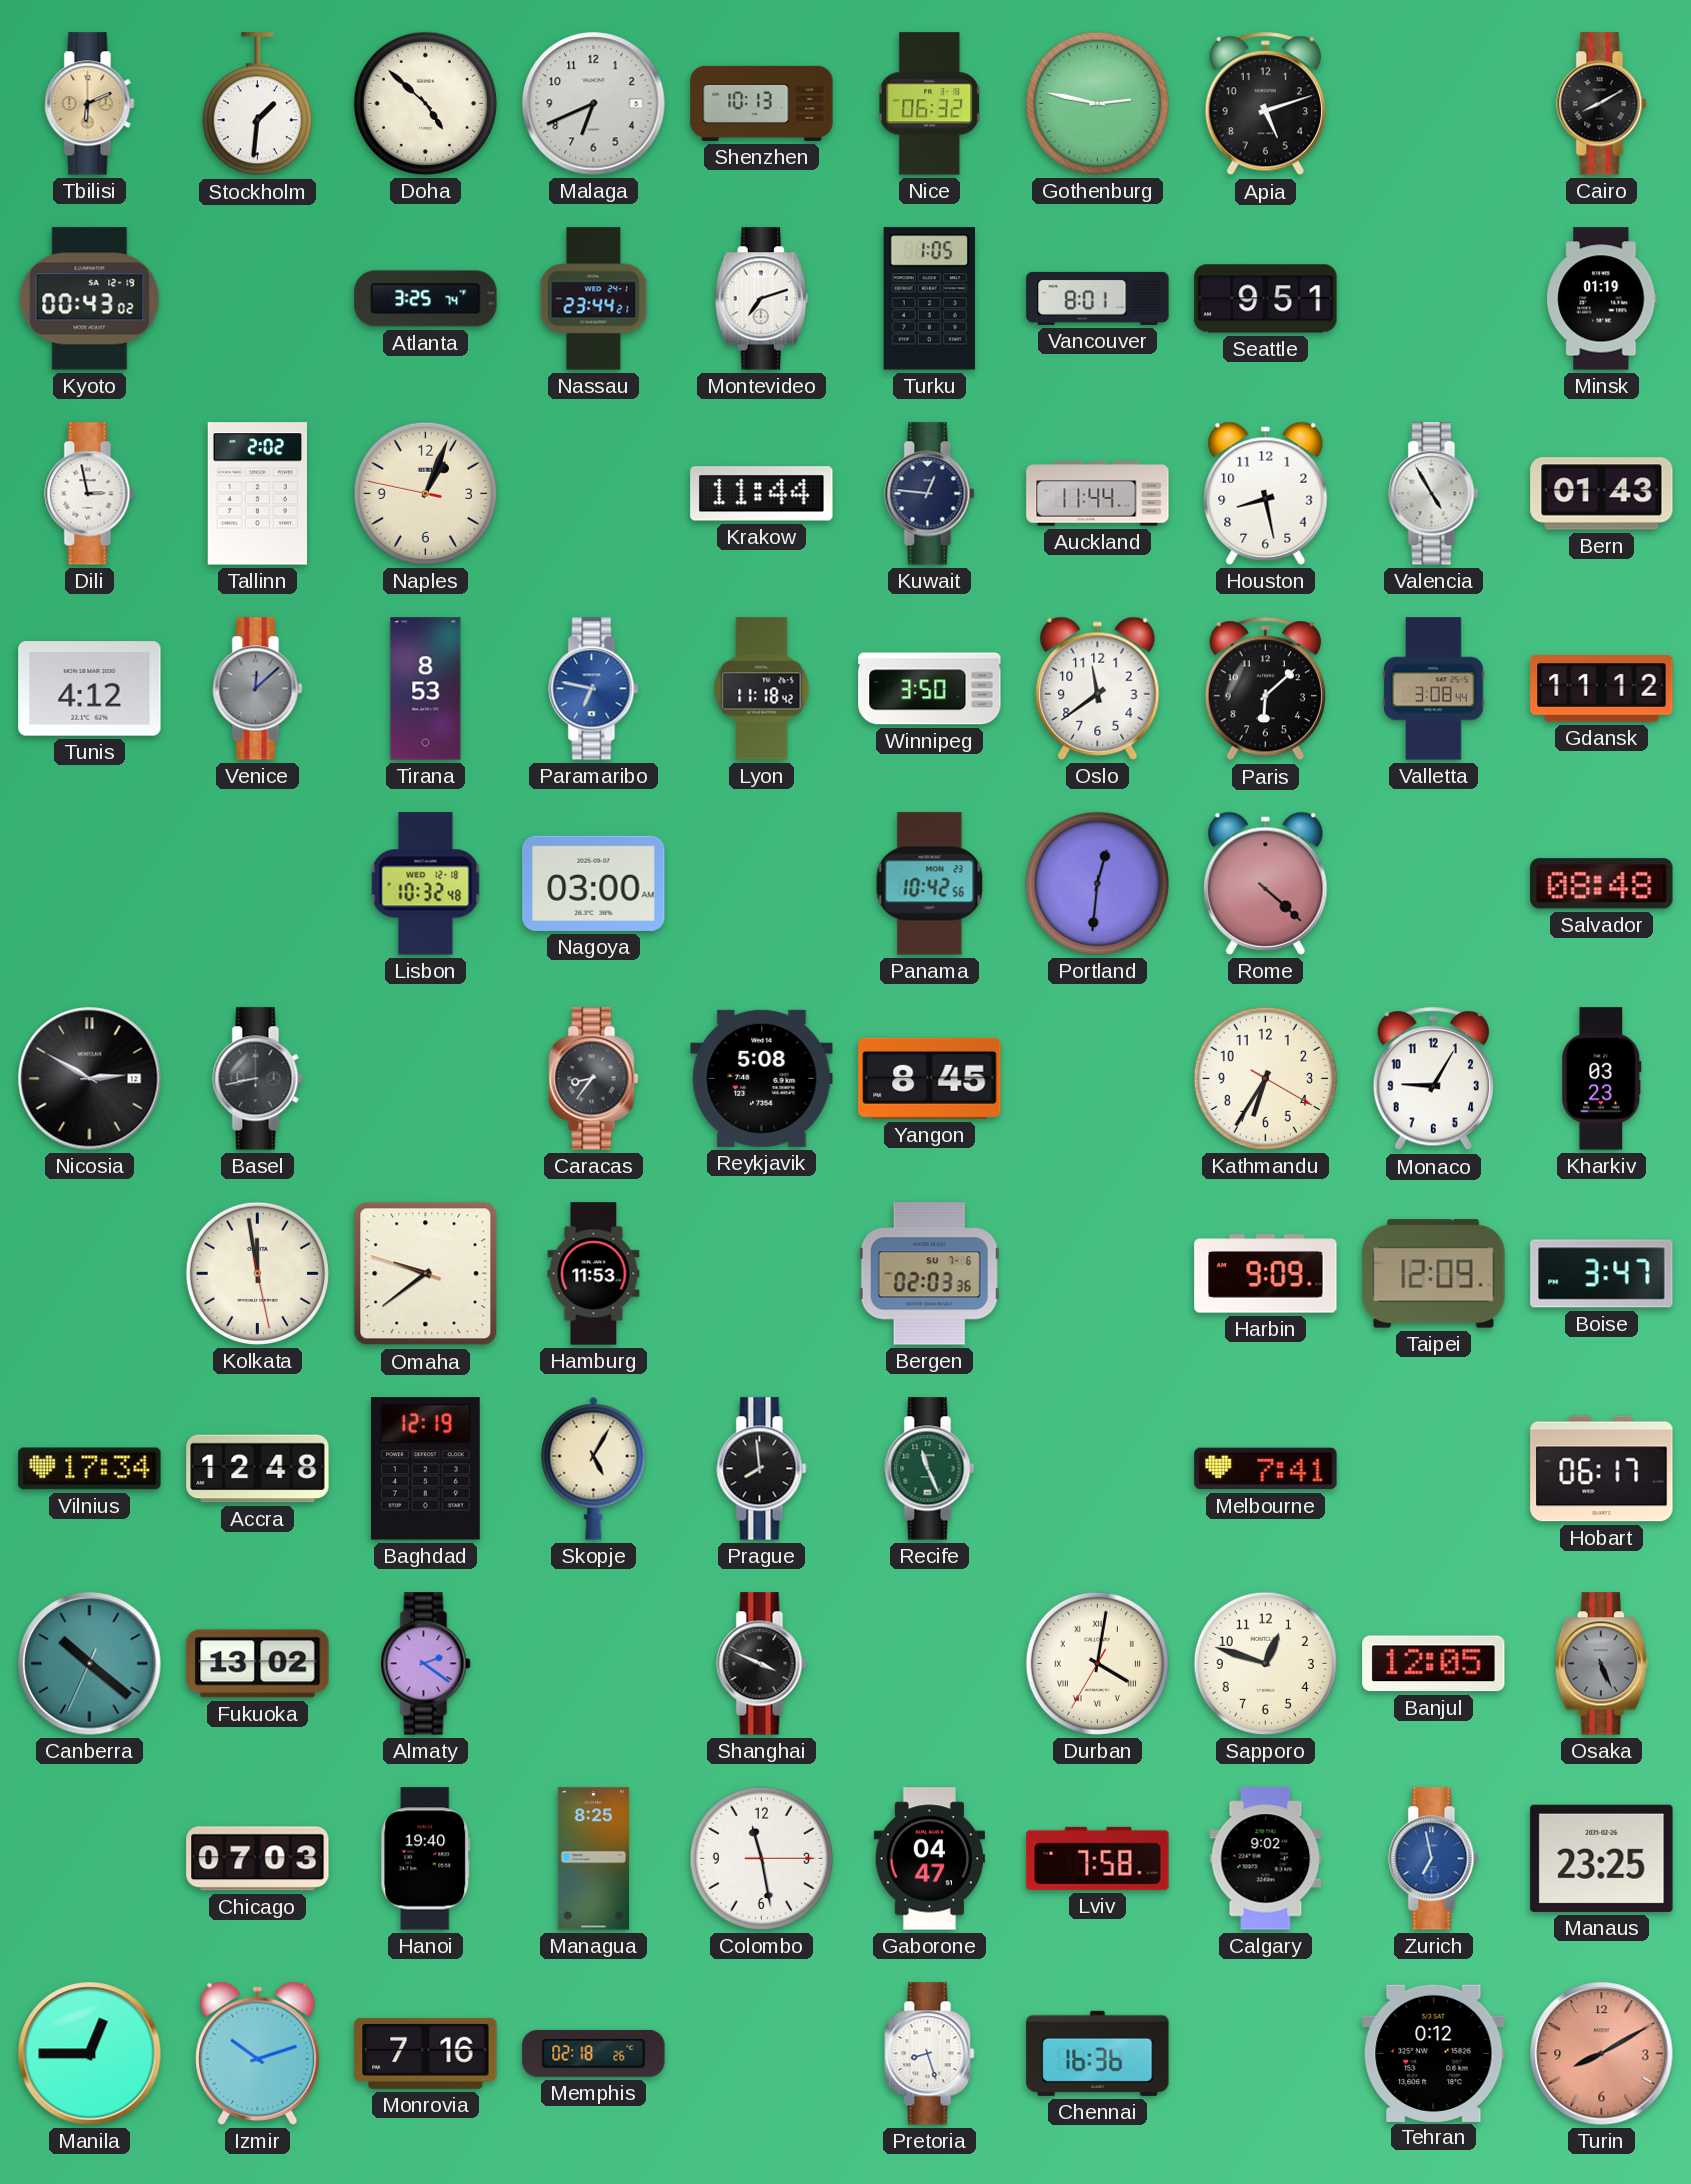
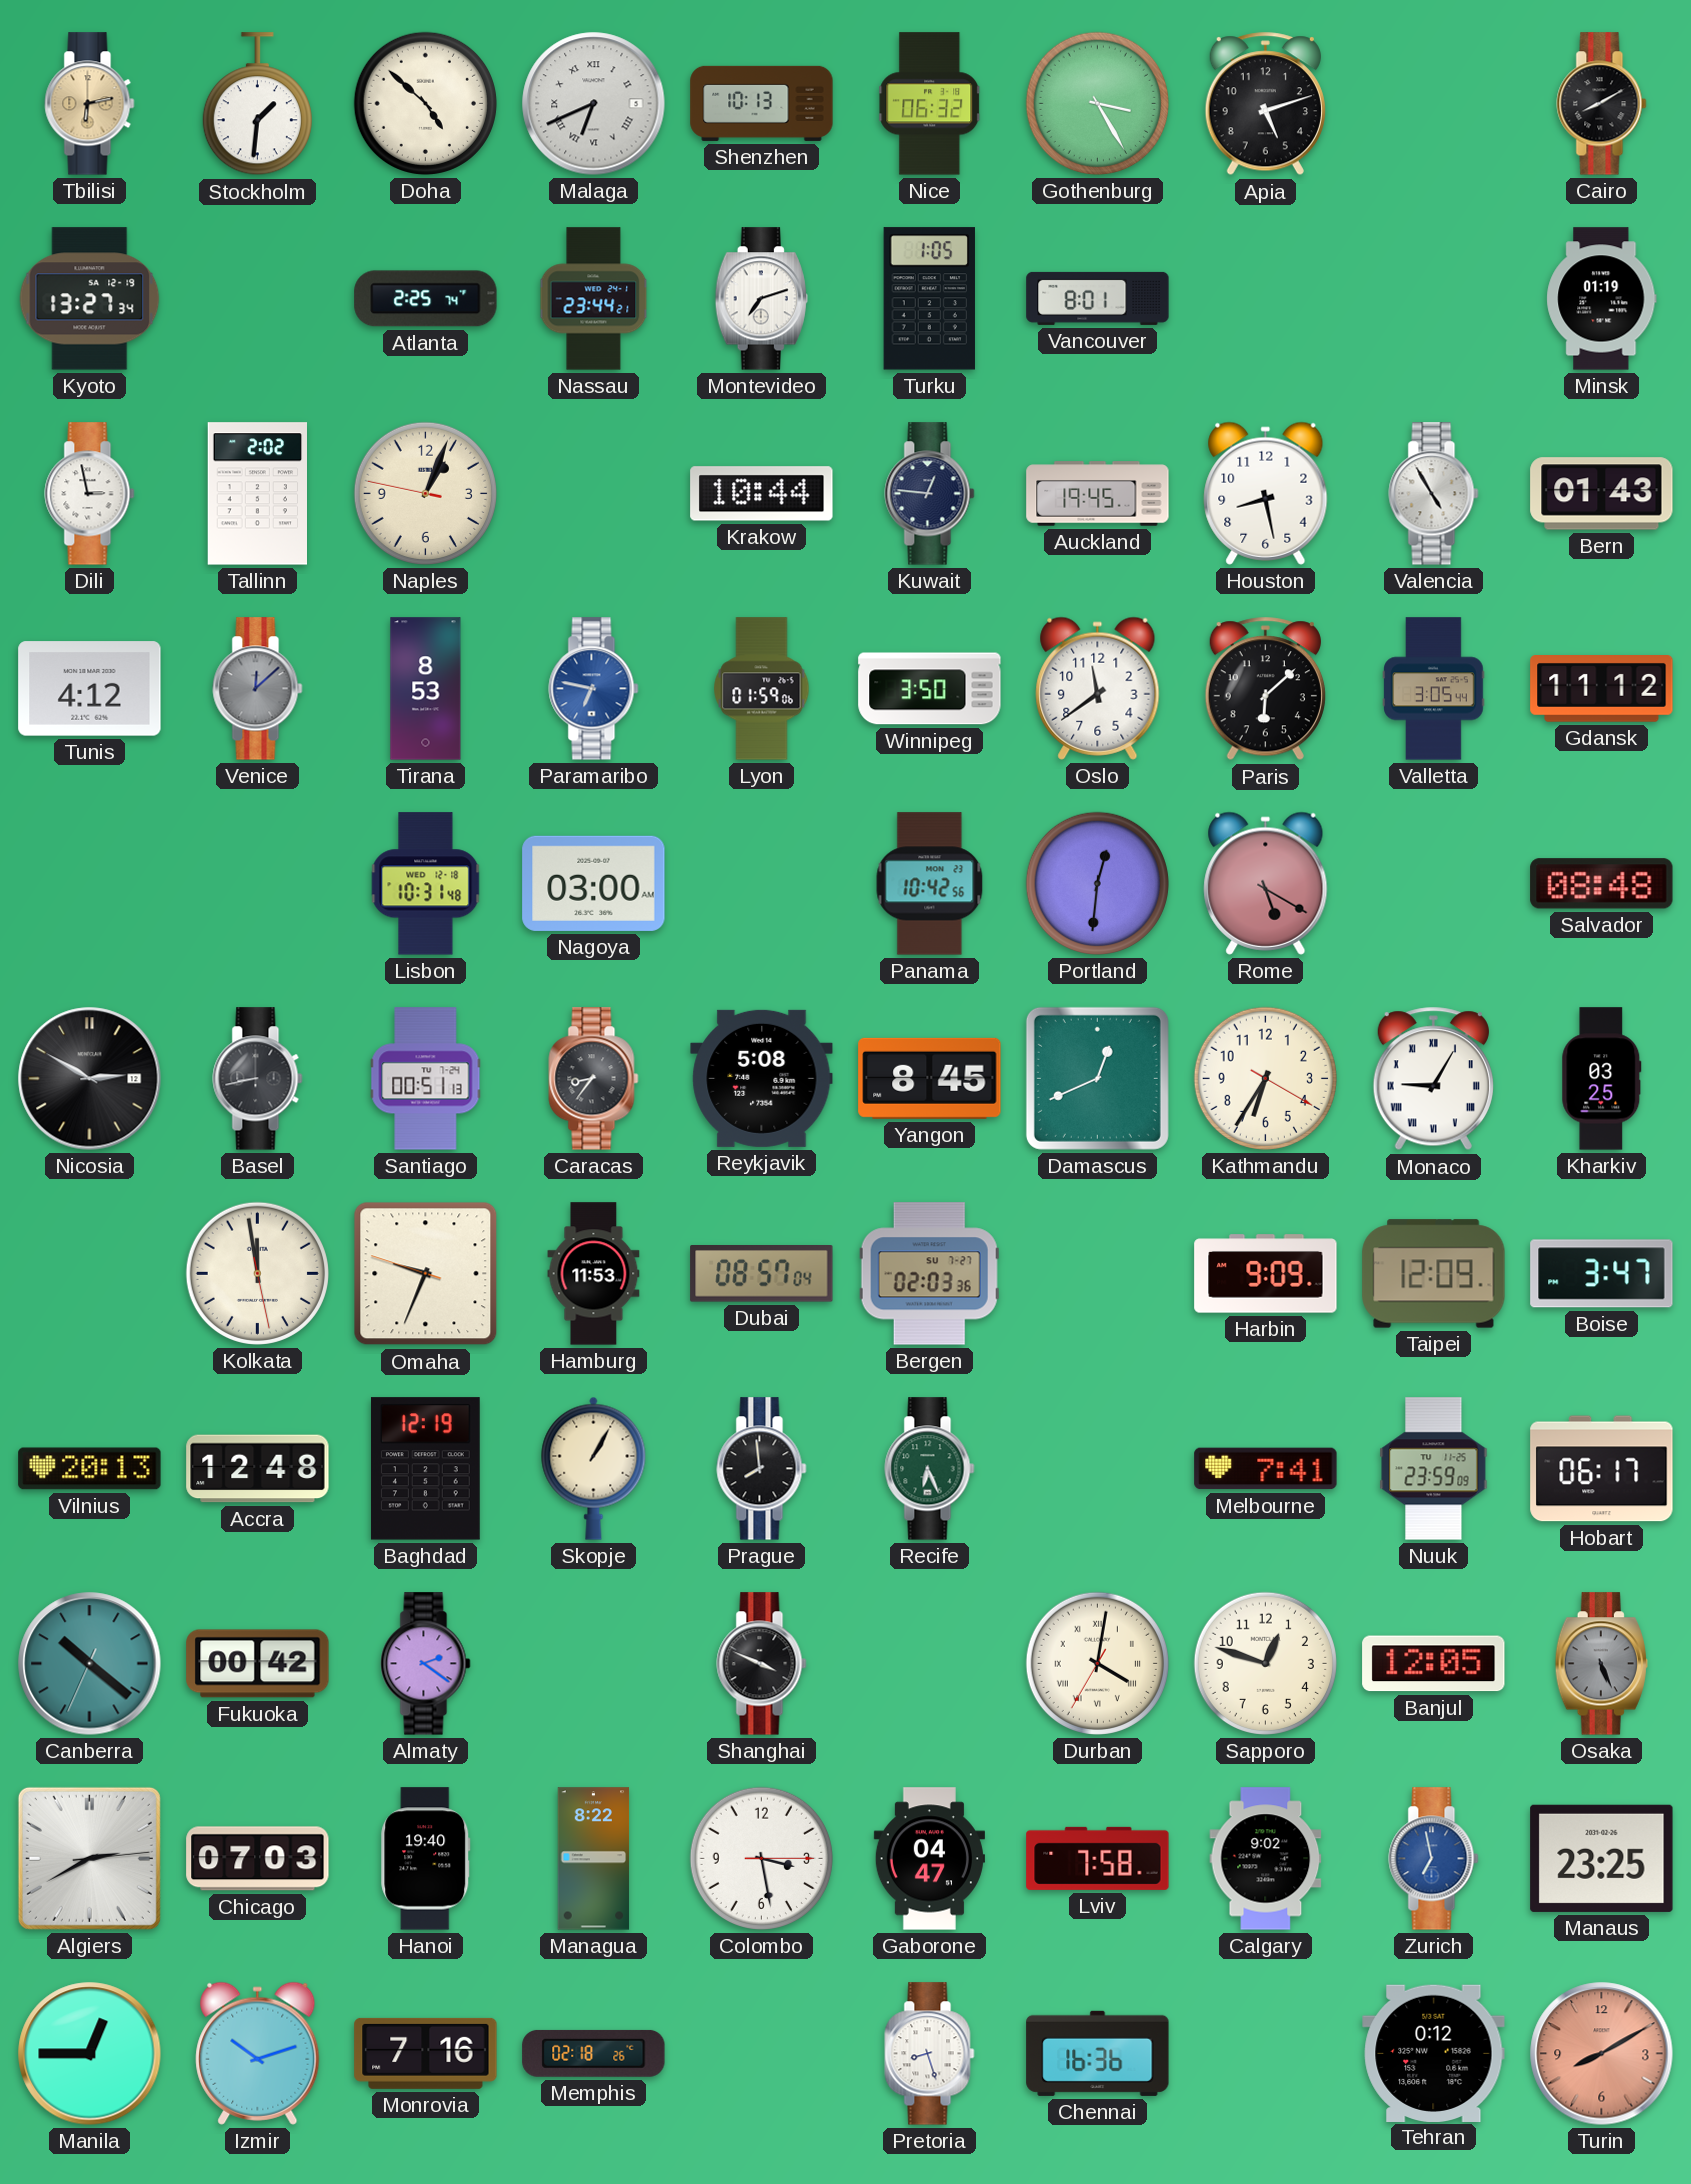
Tbilisi: 6:11 -> 6:13
Malaga numerals: Arabic -> Roman
Gothenburg: 2:47 -> 3:25
Kyoto: 00:43 -> 13:27
Atlanta: 3:25 -> 2:25
Seattle: 9:51 -> none
Krakow: 11:44 -> 10:44
Auckland: 11:44 -> 19:45
Lyon: 11:18 -> 01:59
Valletta: 3:08 -> 3:05
Lisbon: 10:32 -> 10:31
Rome: 4:22 -> 5:20
Santiago: none -> 00:51
Damascus: none -> 12:41
Monaco numerals: Arabic -> Roman
Kharkiv: 03:23 -> 03:25
Omaha: 9:38 -> 9:33
Dubai: none -> 08:57
Bergen date: SU 7-6 -> SU 7-27
Vilnius: 17:34 -> 20:13
Skopje: 5:05 -> 1:05
Recife: 11:26 -> 6:26
Nuuk: none -> 23:59
Fukuoka: 13:02 -> 00:42
Algiers: none -> 2:40
Managua: 8:25 -> 8:22
Colombo: 11:28 -> 3:28
